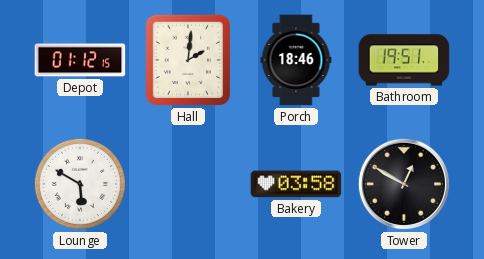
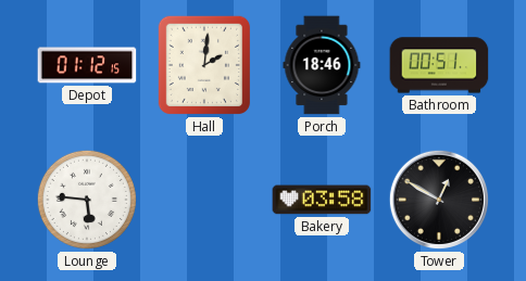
Bathroom: 19:51 -> 00:51
Lounge: 5:50 -> 5:46
